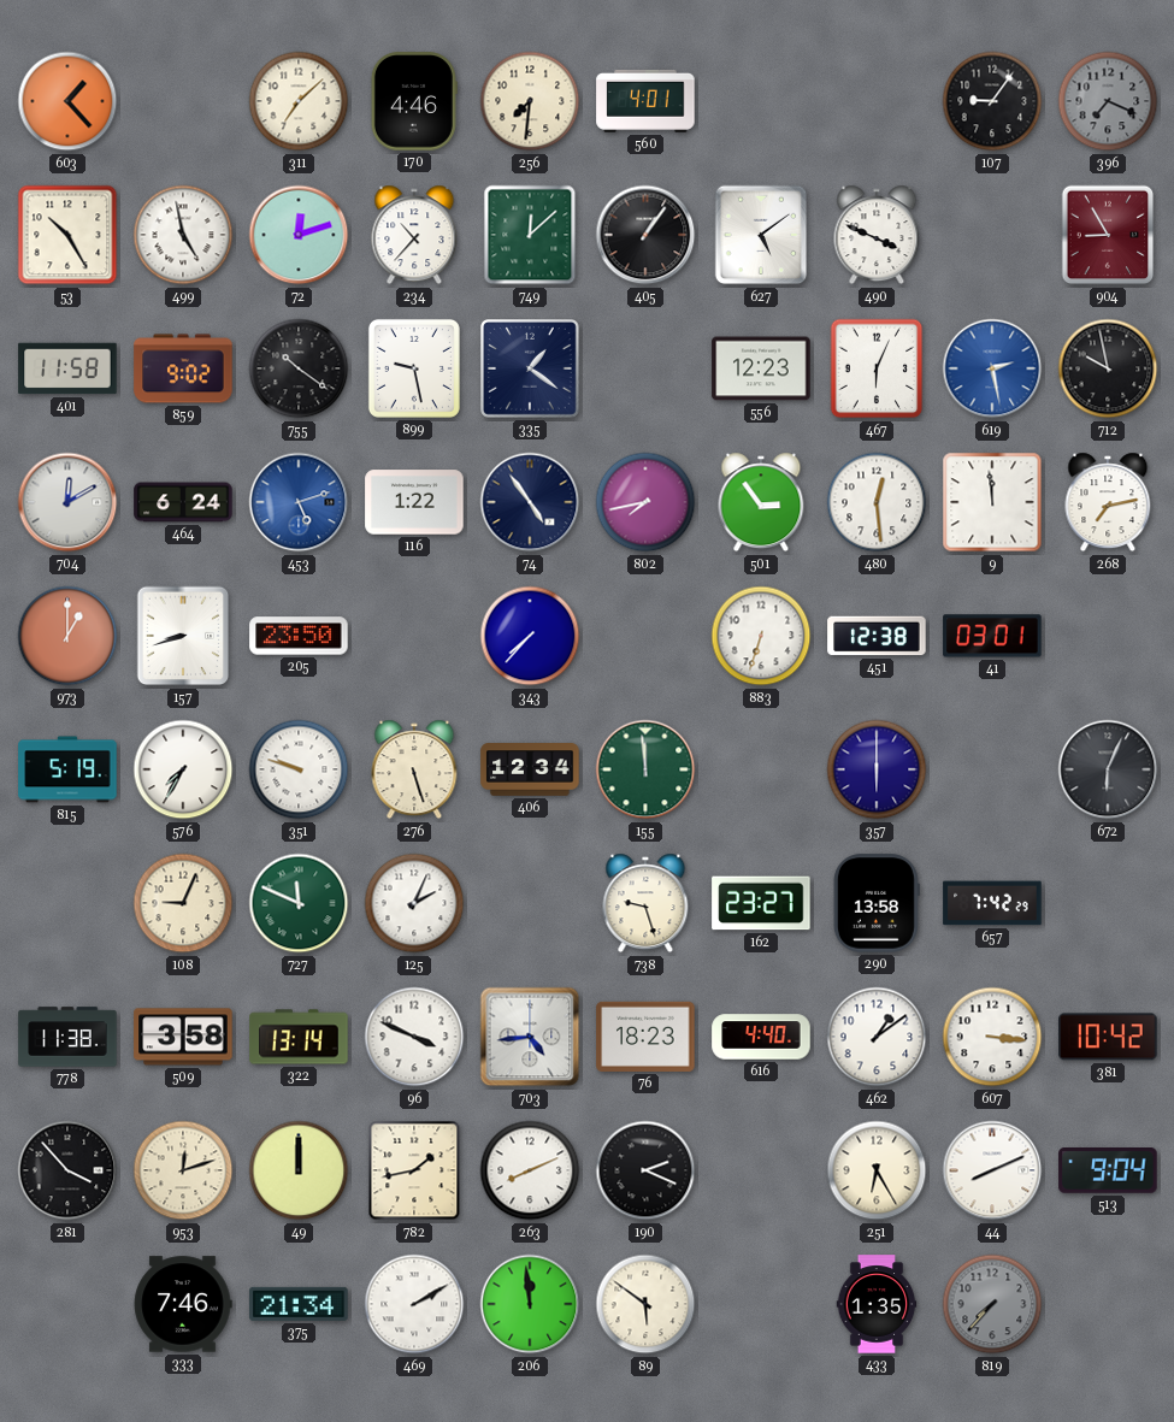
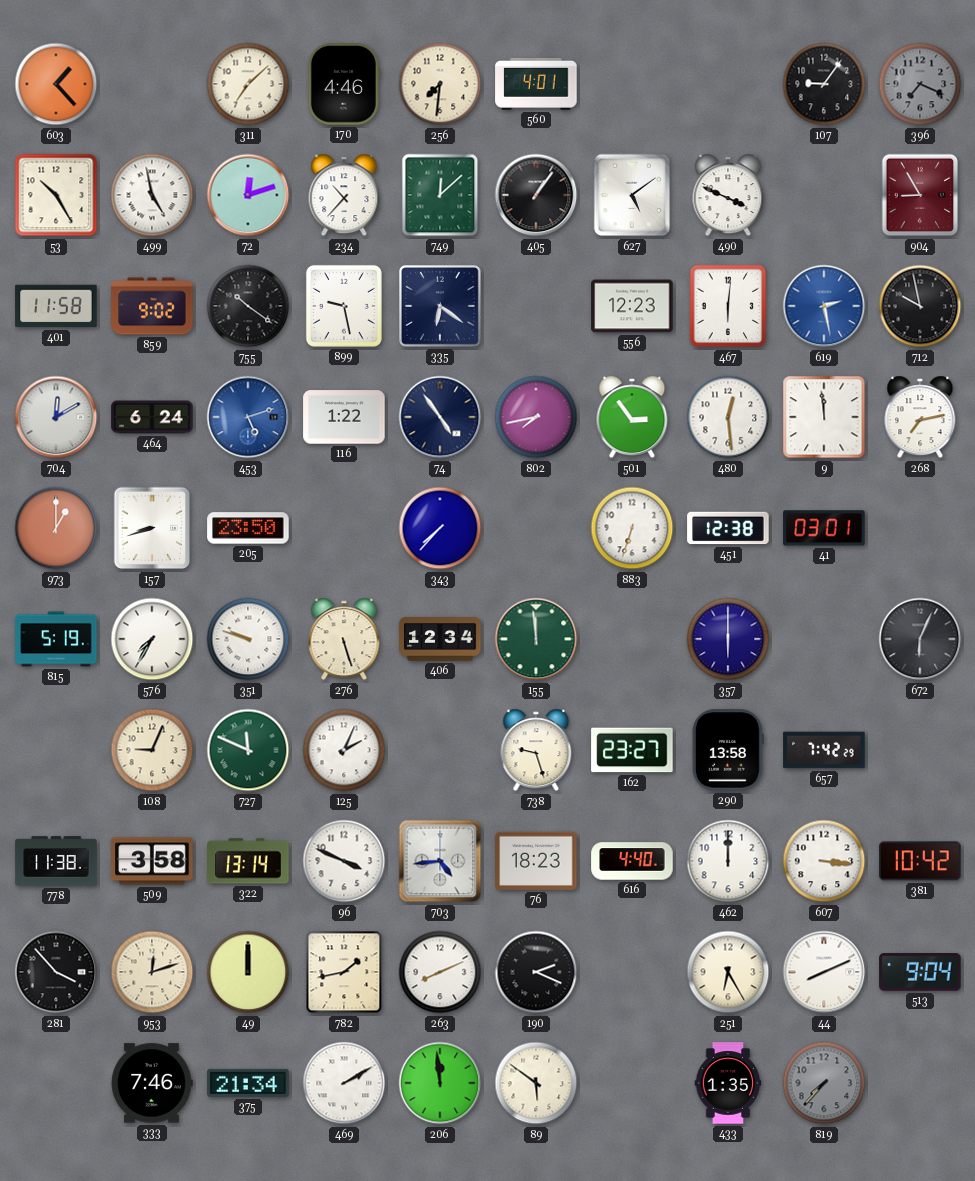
335: 1:21 -> 6:21
467: 6:04 -> 6:01
462: 1:09 -> 12:00
